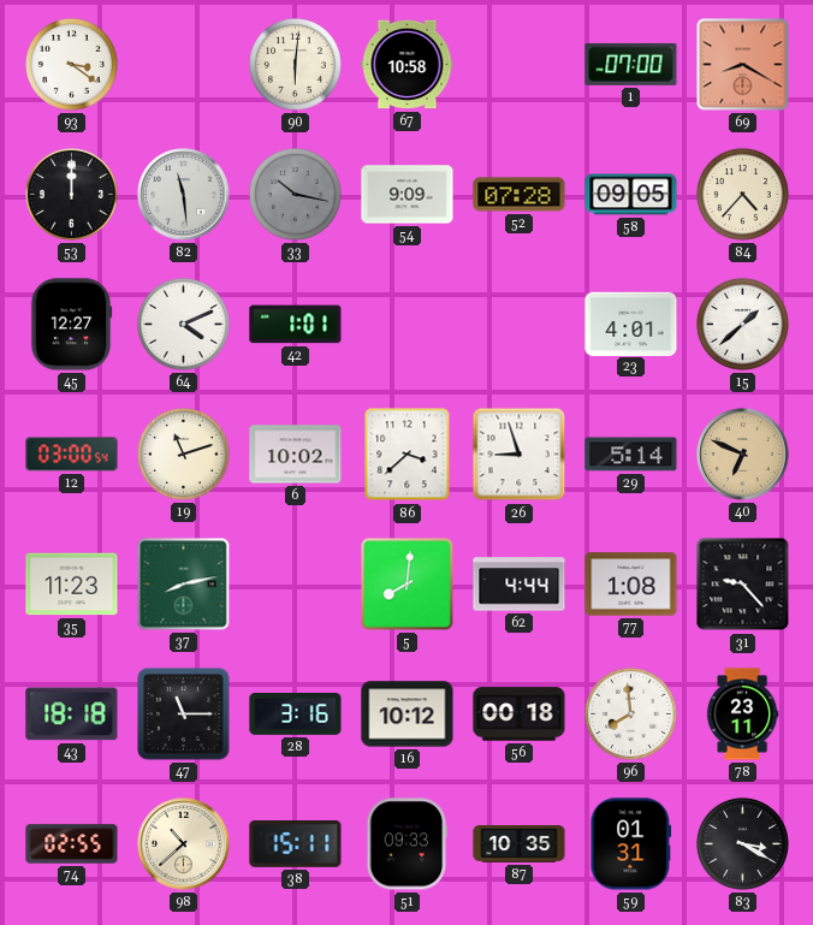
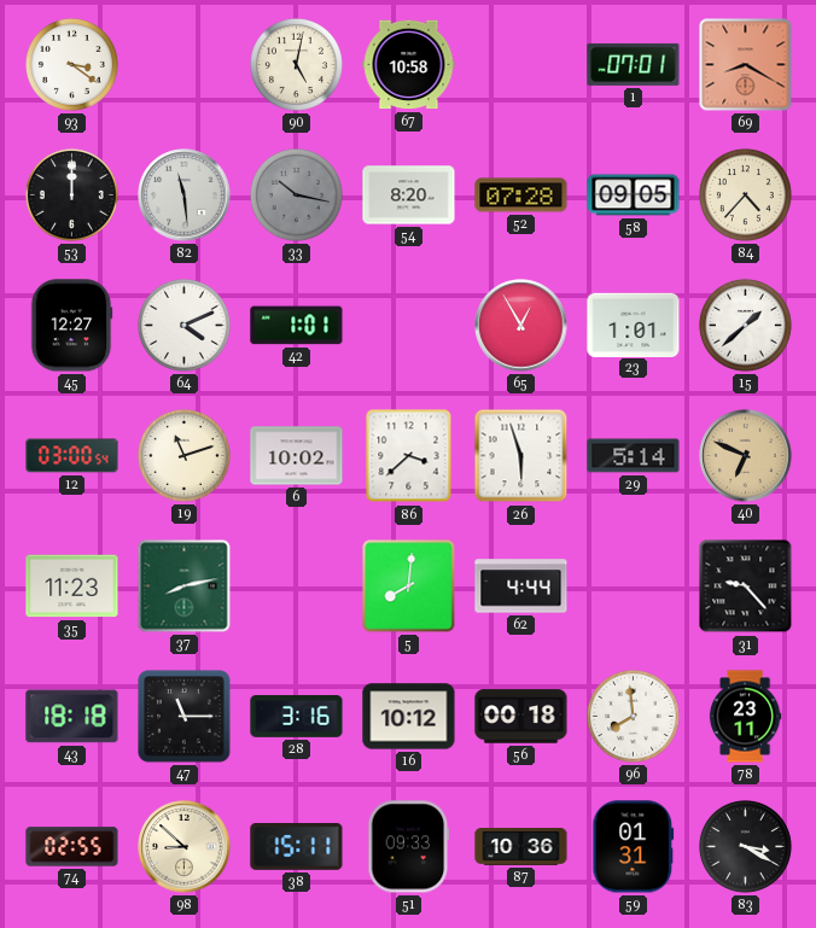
90: 6:01 -> 5:02
1: 07:00 -> 07:01
54: 9:09 -> 8:20
65: none -> 12:55
23: 4:01 -> 1:01
26: 8:57 -> 5:57
77: 1:08 -> none
98: 10:38 -> 8:52
87: 10:35 -> 10:36
